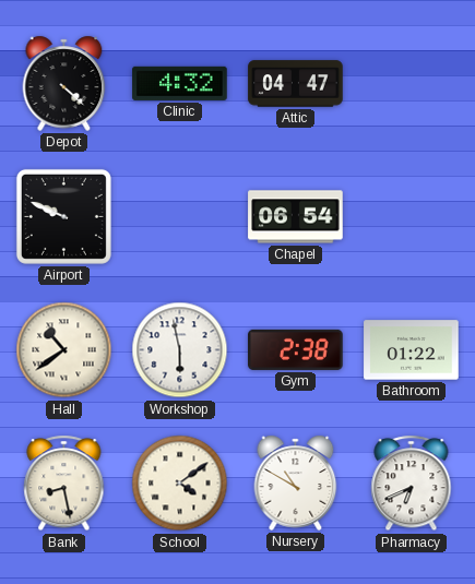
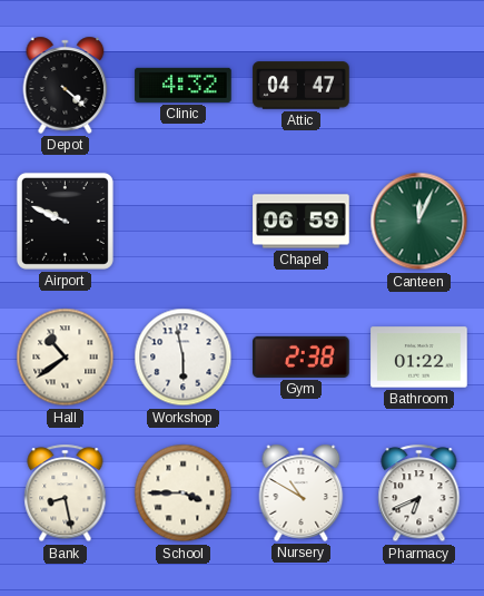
Chapel: 06:54 -> 06:59
Canteen: none -> 12:04
School: 4:09 -> 3:45
